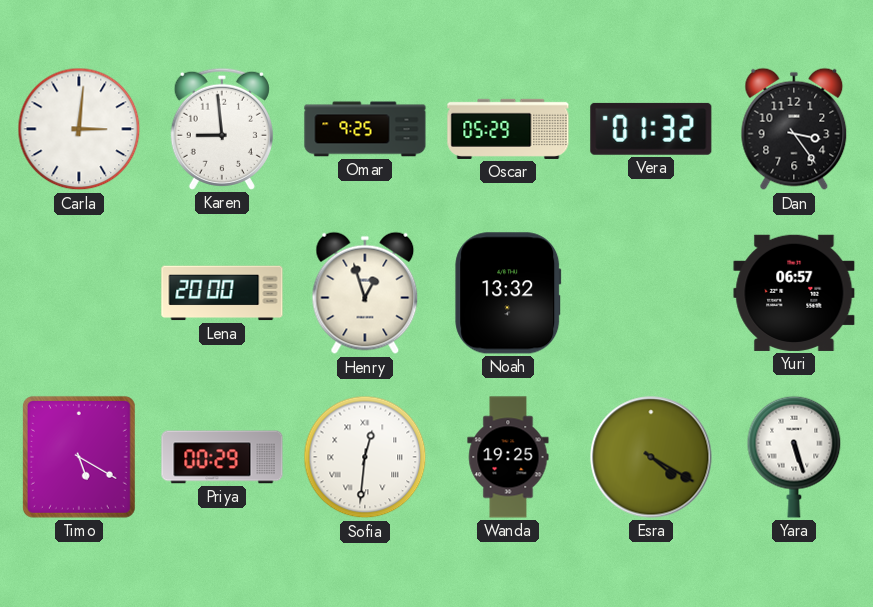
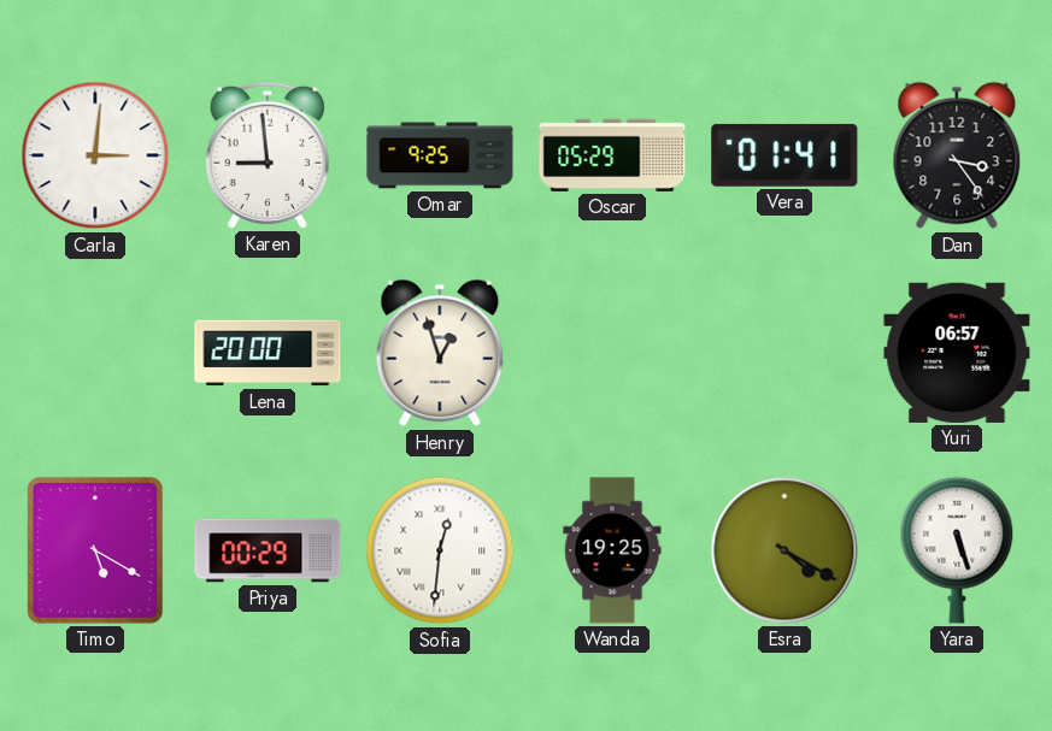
Vera: 01:32 -> 01:41
Noah: 13:32 -> none
